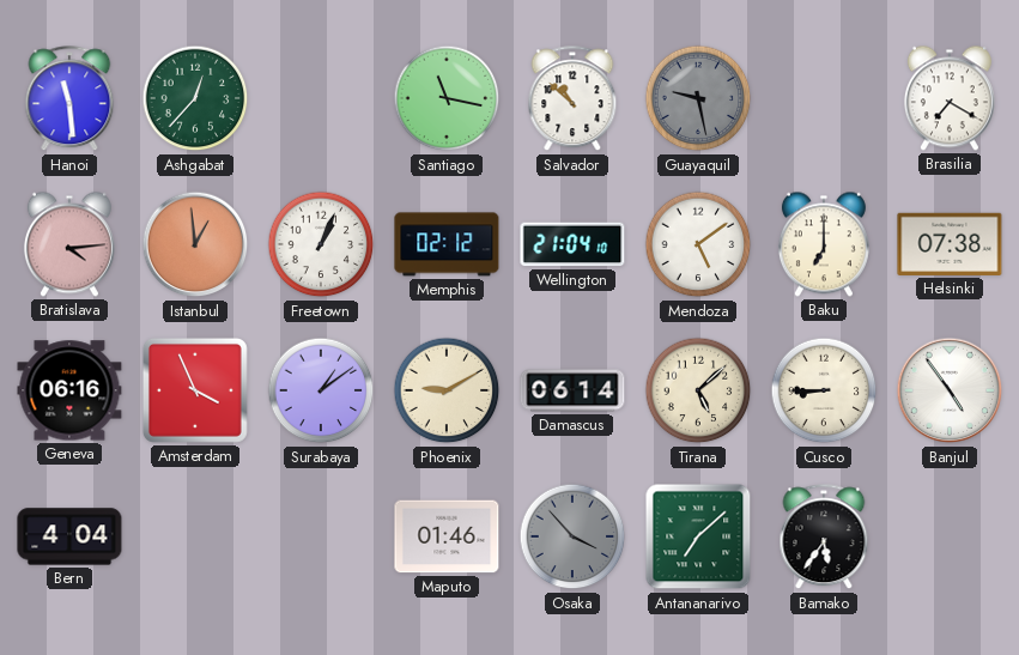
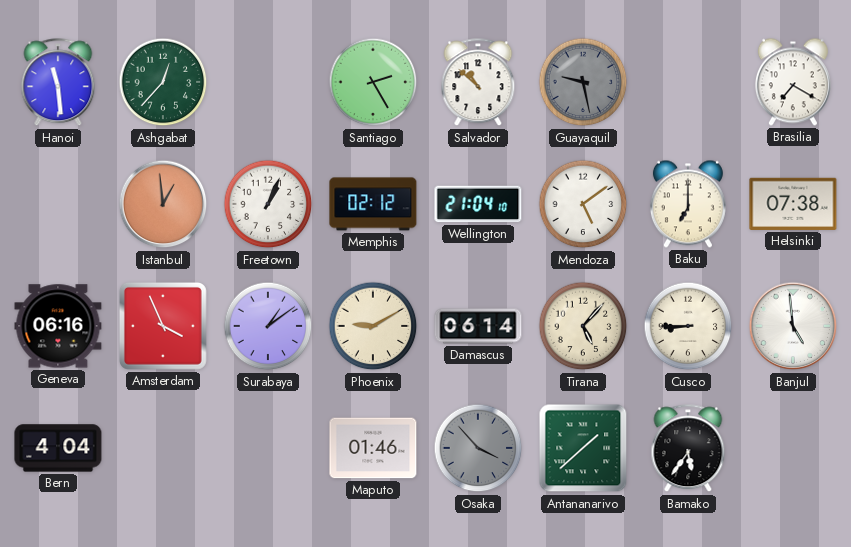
Santiago: 11:17 -> 2:25
Bratislava: 4:14 -> none
Tirana: 5:08 -> 5:07
Banjul: 4:54 -> 4:59
Antananarivo: 7:08 -> 1:38
